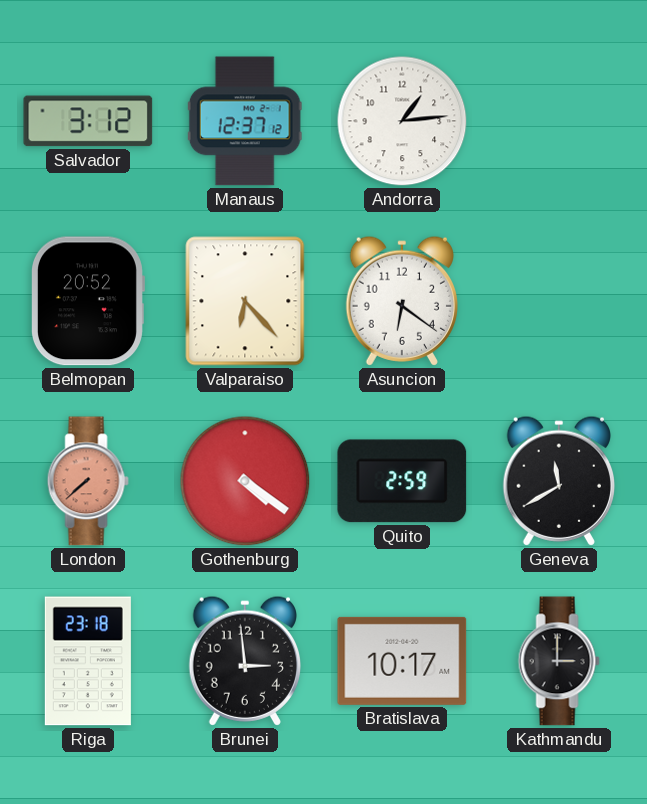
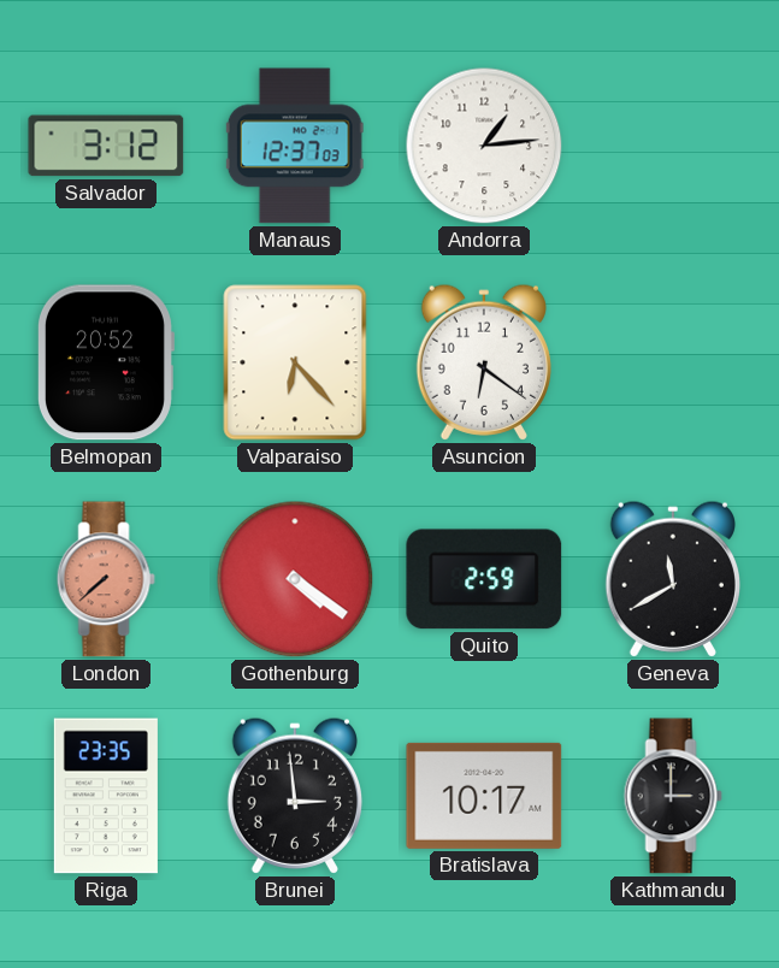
Manaus: 12:37:12 -> 12:37:03
Riga: 23:18 -> 23:35
